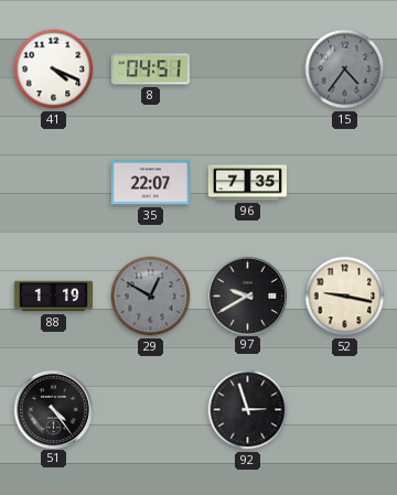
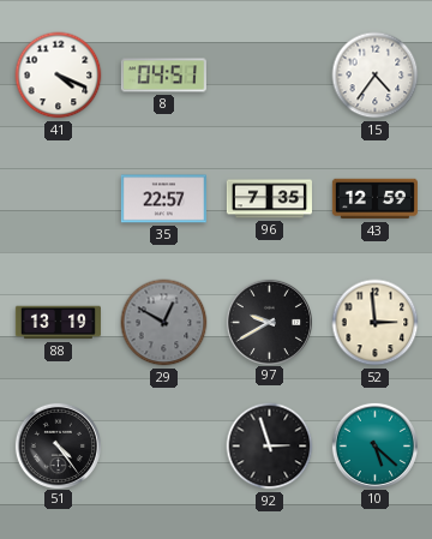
15 dial: grey -> white
35: 22:07 -> 22:57
43: none -> 12:59
88: 1:19 -> 13:19
52: 9:17 -> 2:59
10: none -> 5:22
